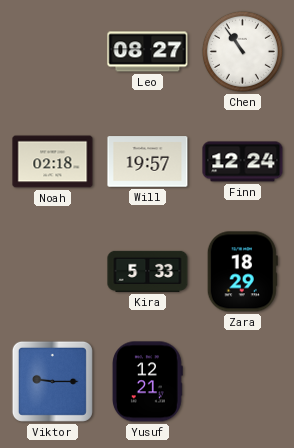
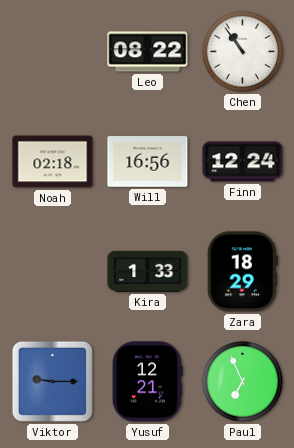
Leo: 08:27 -> 08:22
Will: 19:57 -> 16:56
Kira: 5:33 -> 1:33
Paul: none -> 6:56
